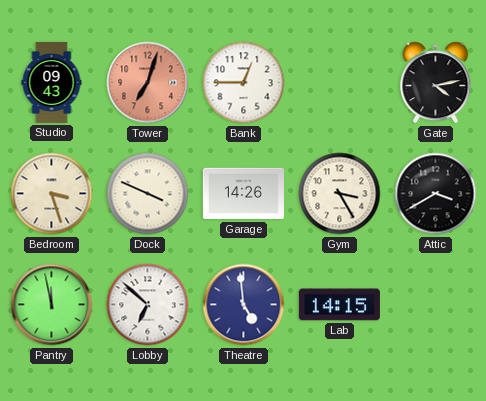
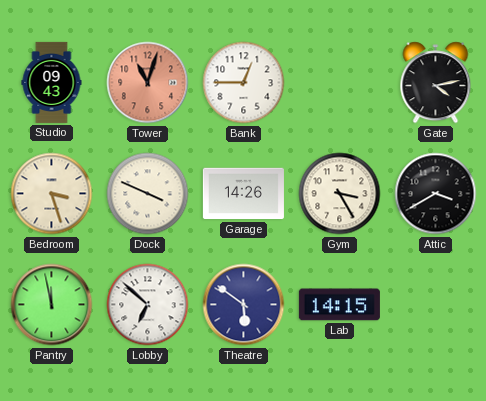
Tower: 7:03 -> 11:03
Theatre: 4:59 -> 5:51
